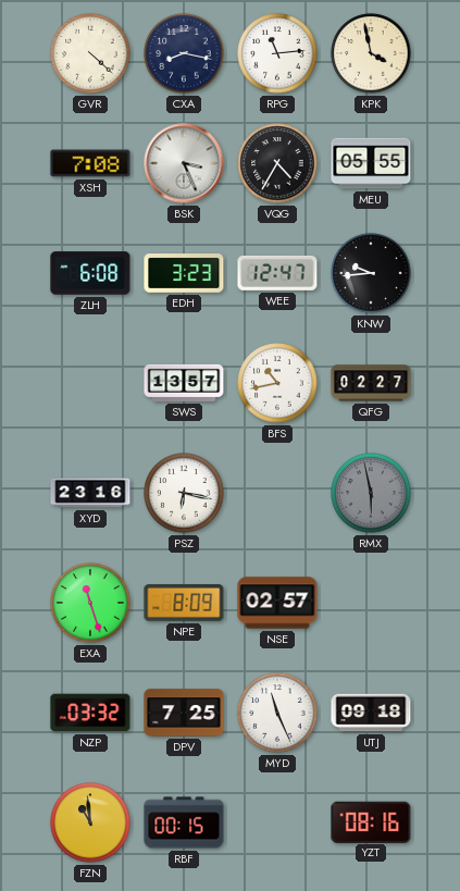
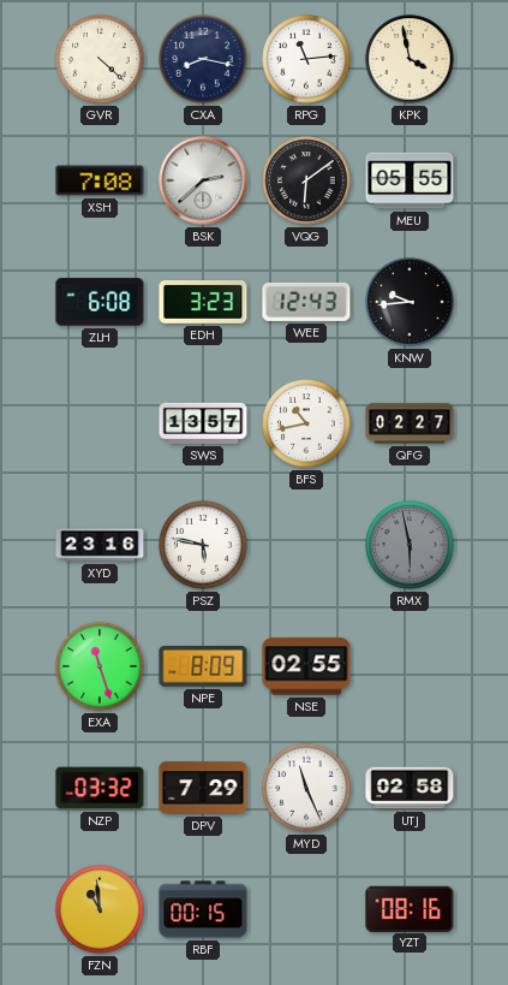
BSK: 3:26 -> 2:38
VQG: 4:35 -> 6:09
WEE: 12:47 -> 12:43
PSZ: 6:17 -> 5:47
NSE: 02:57 -> 02:55
DPV: 7:25 -> 7:29
UTJ: 09:18 -> 02:58
